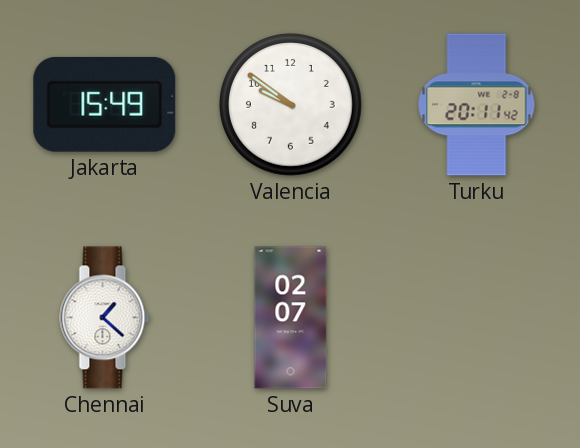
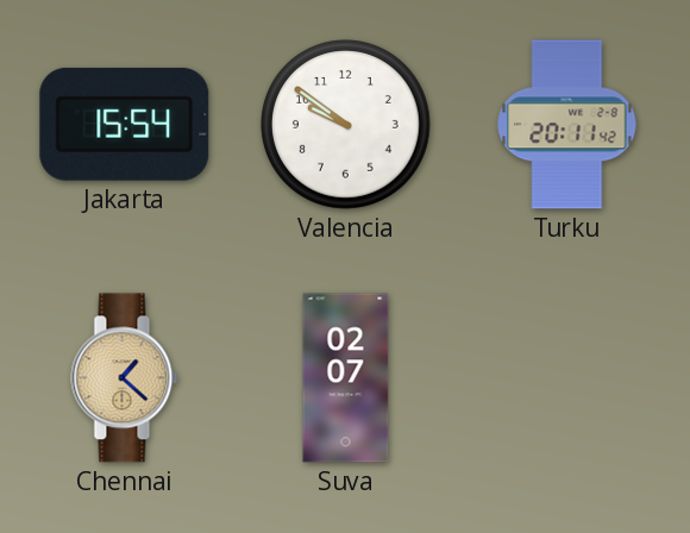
Jakarta: 15:49 -> 15:54
Chennai dial: white -> champagne
